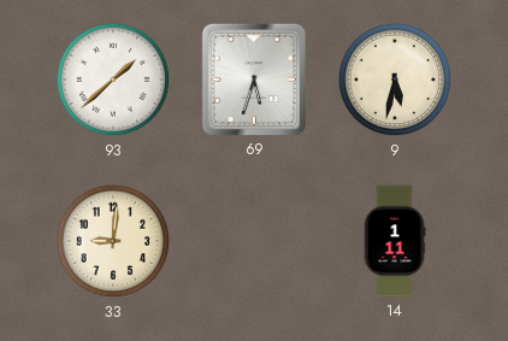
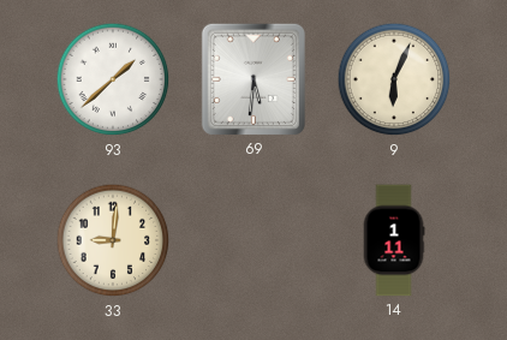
69: 5:33 -> 5:31
9: 5:32 -> 6:04
